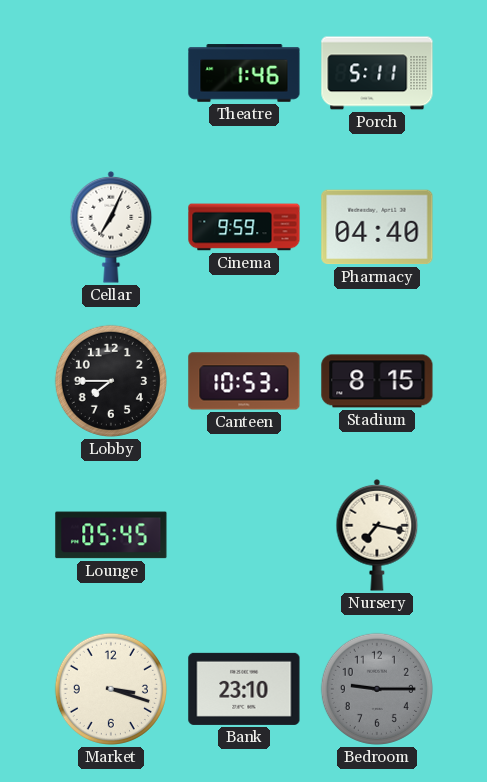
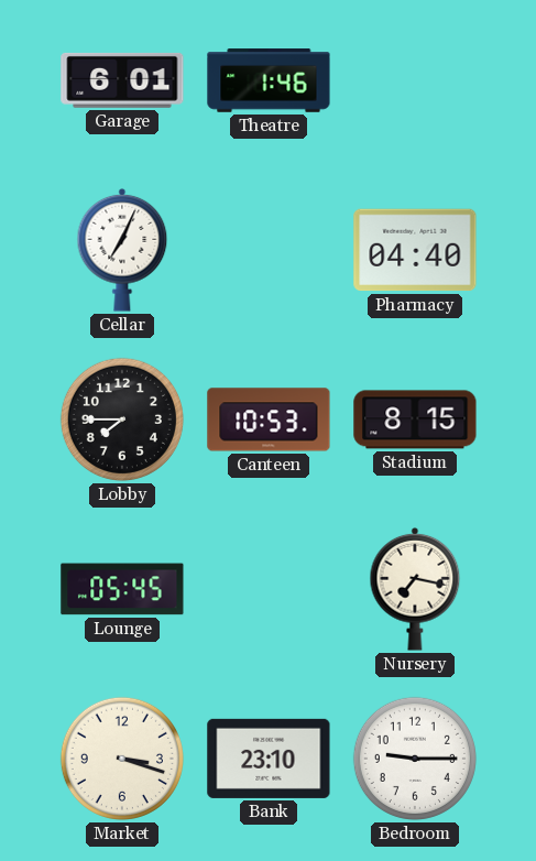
Garage: none -> 6:01
Porch: 5:11 -> none
Cinema: 9:59 -> none
Bedroom dial: grey -> white
